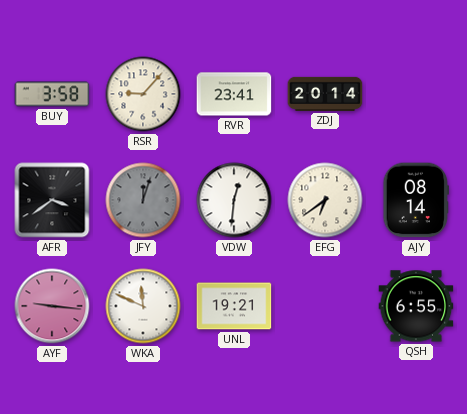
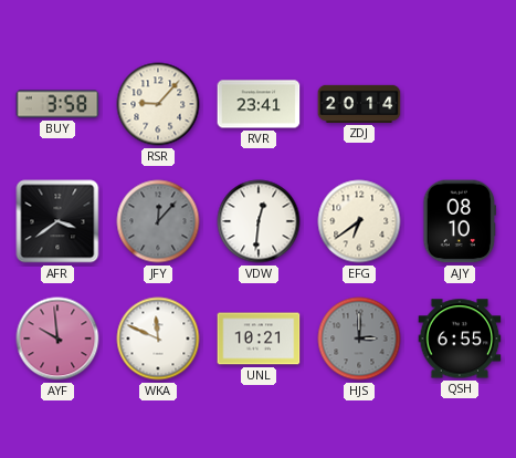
JFY: 12:03 -> 12:07
AJY: 08:14 -> 08:10
AYF: 9:16 -> 9:59
UNL: 19:21 -> 10:21
HJS: none -> 3:00
